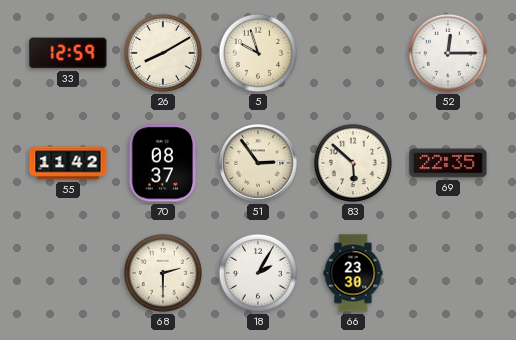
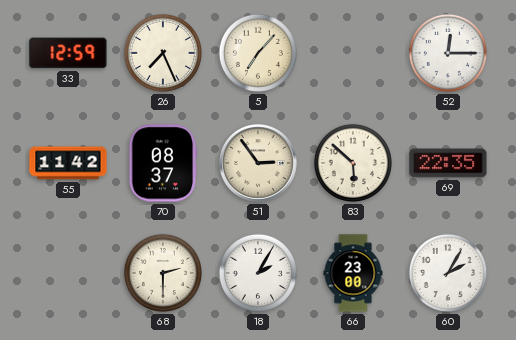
26: 8:10 -> 7:26
5: 9:57 -> 7:07
66: 23:30 -> 23:00
60: none -> 2:05
